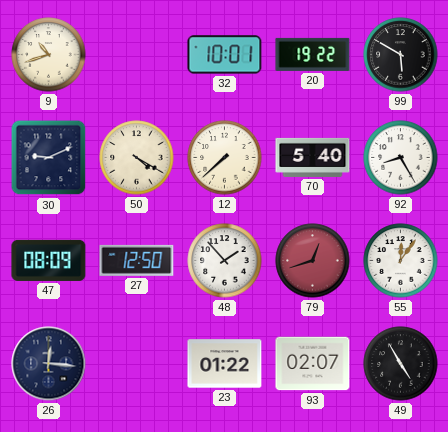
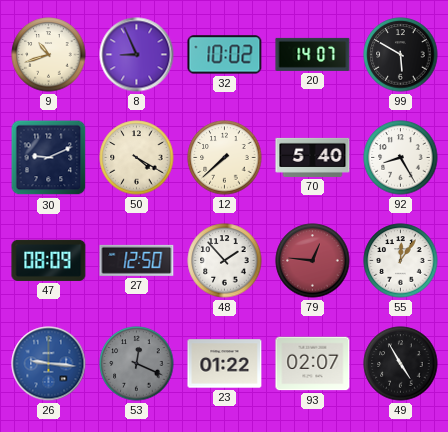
8: none -> 8:56
32: 10:01 -> 10:02
20: 19:22 -> 14:07
79: 12:42 -> 12:46
26: 12:16 -> 9:16
26 dial: navy -> blue
53: none -> 12:19
